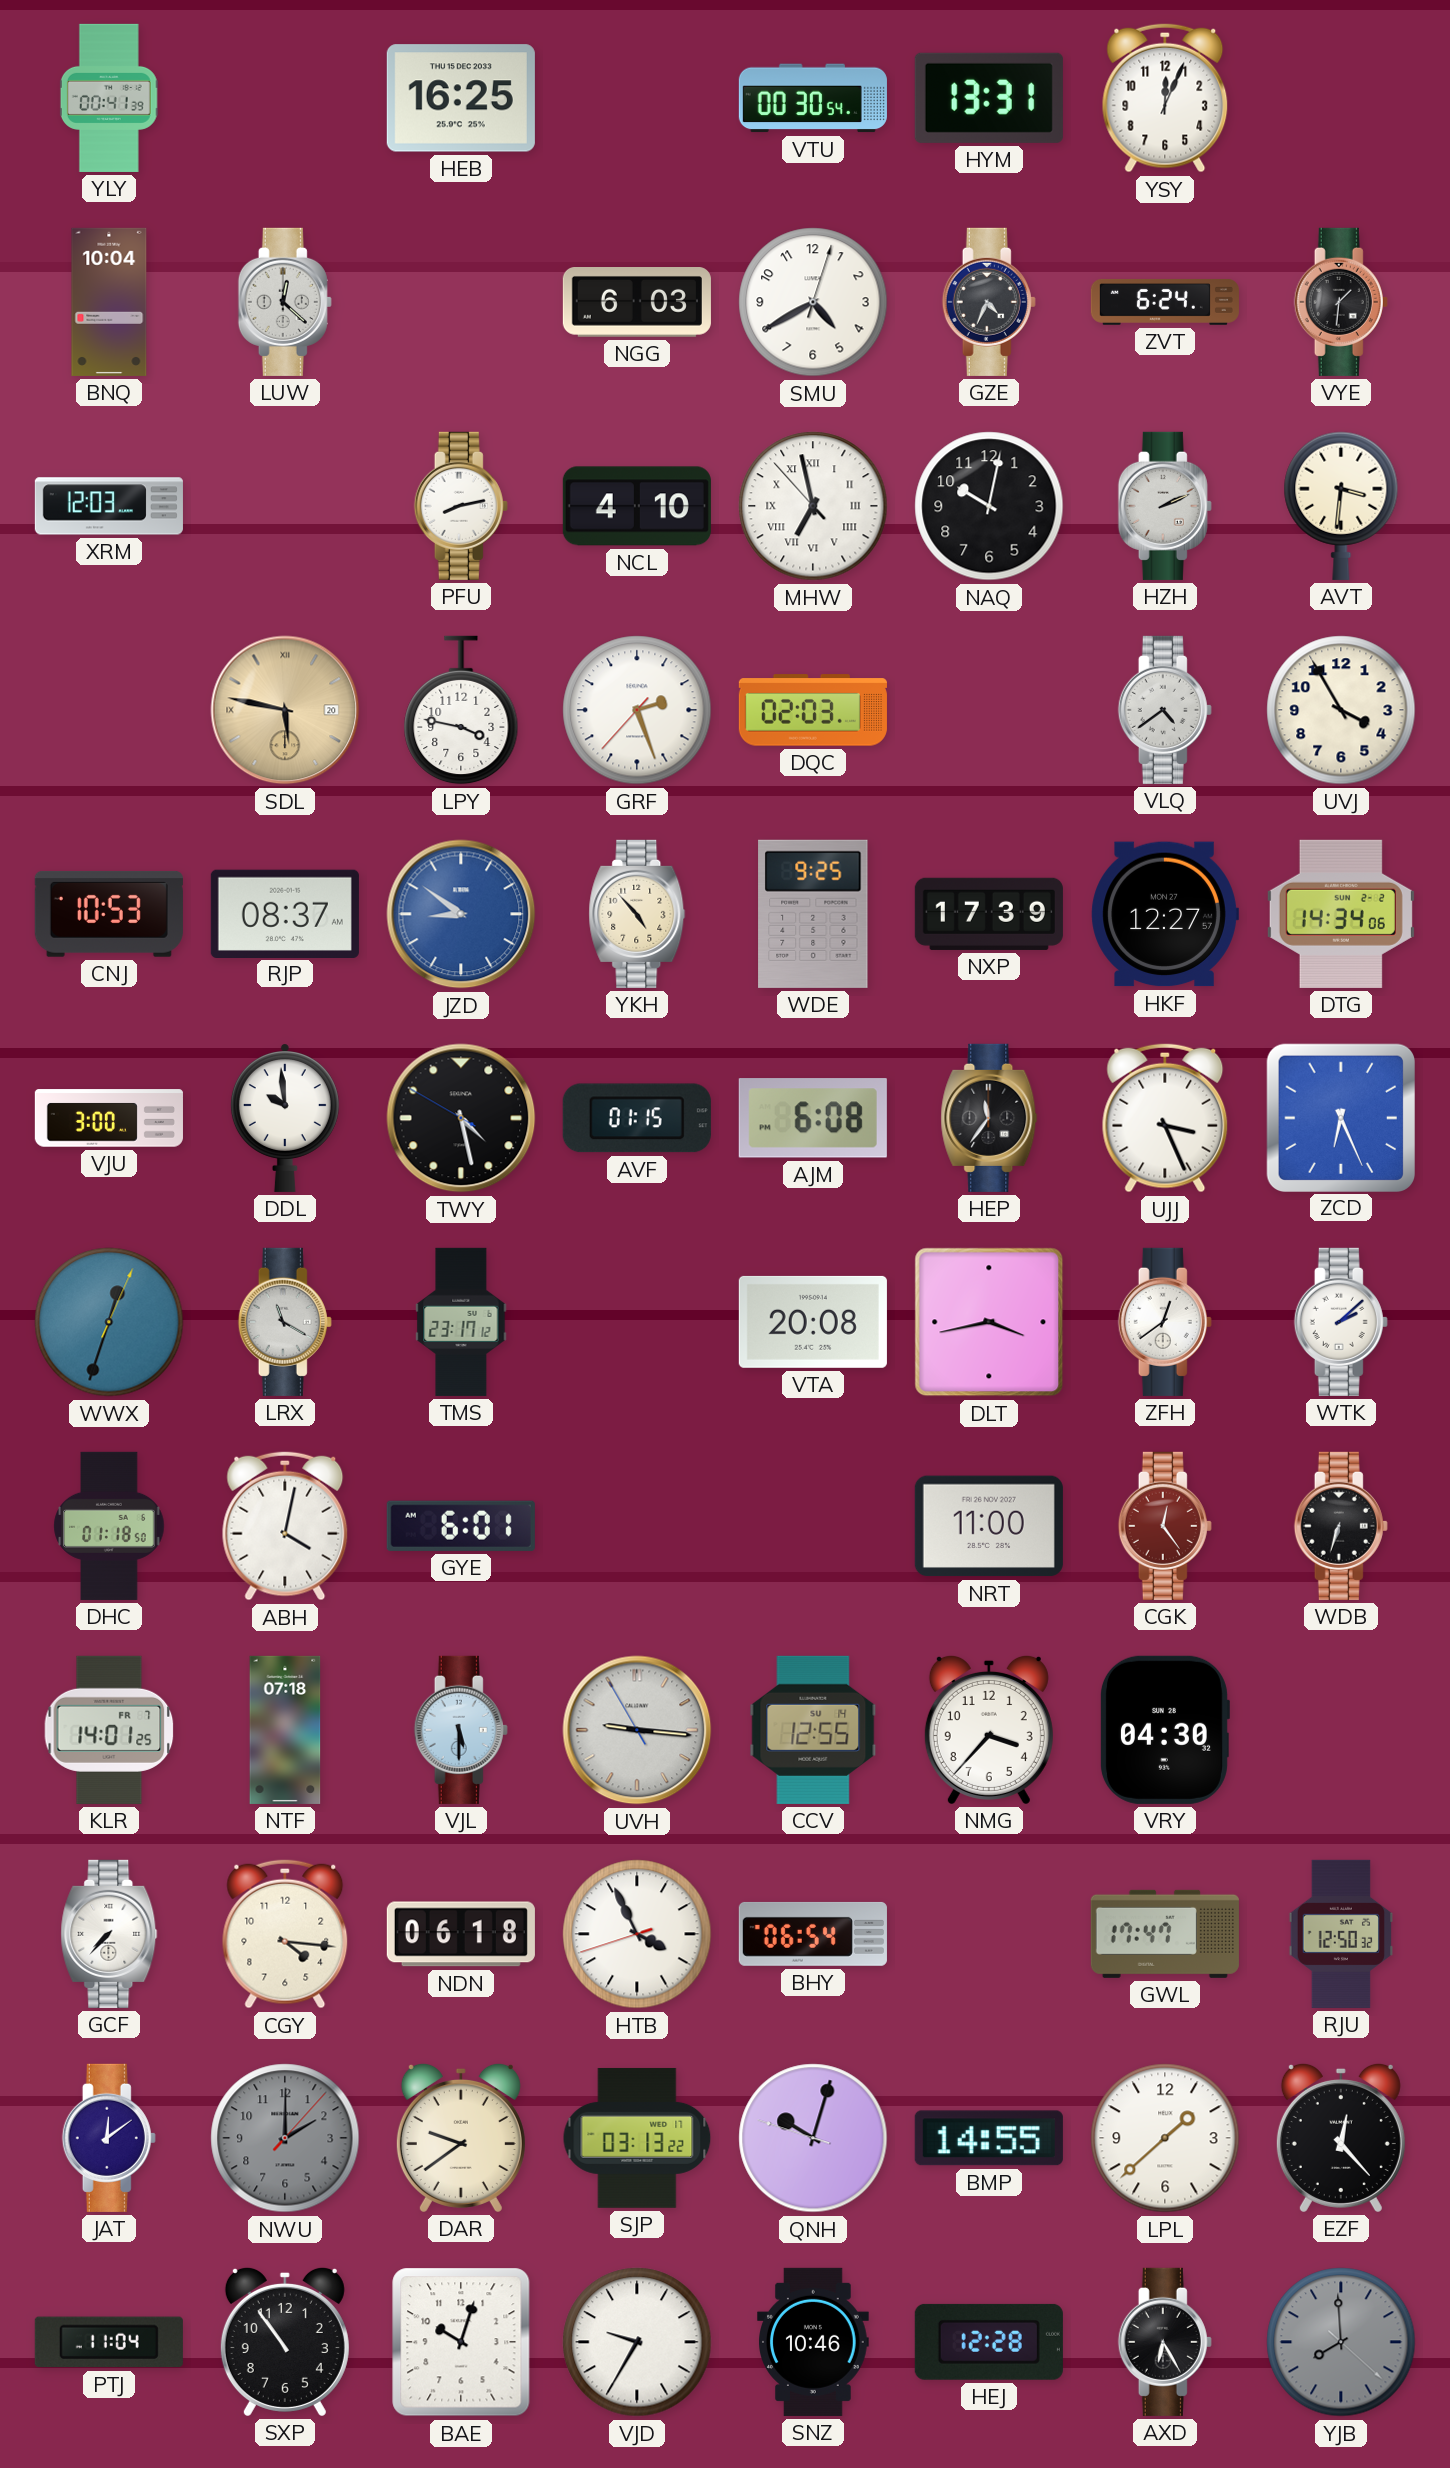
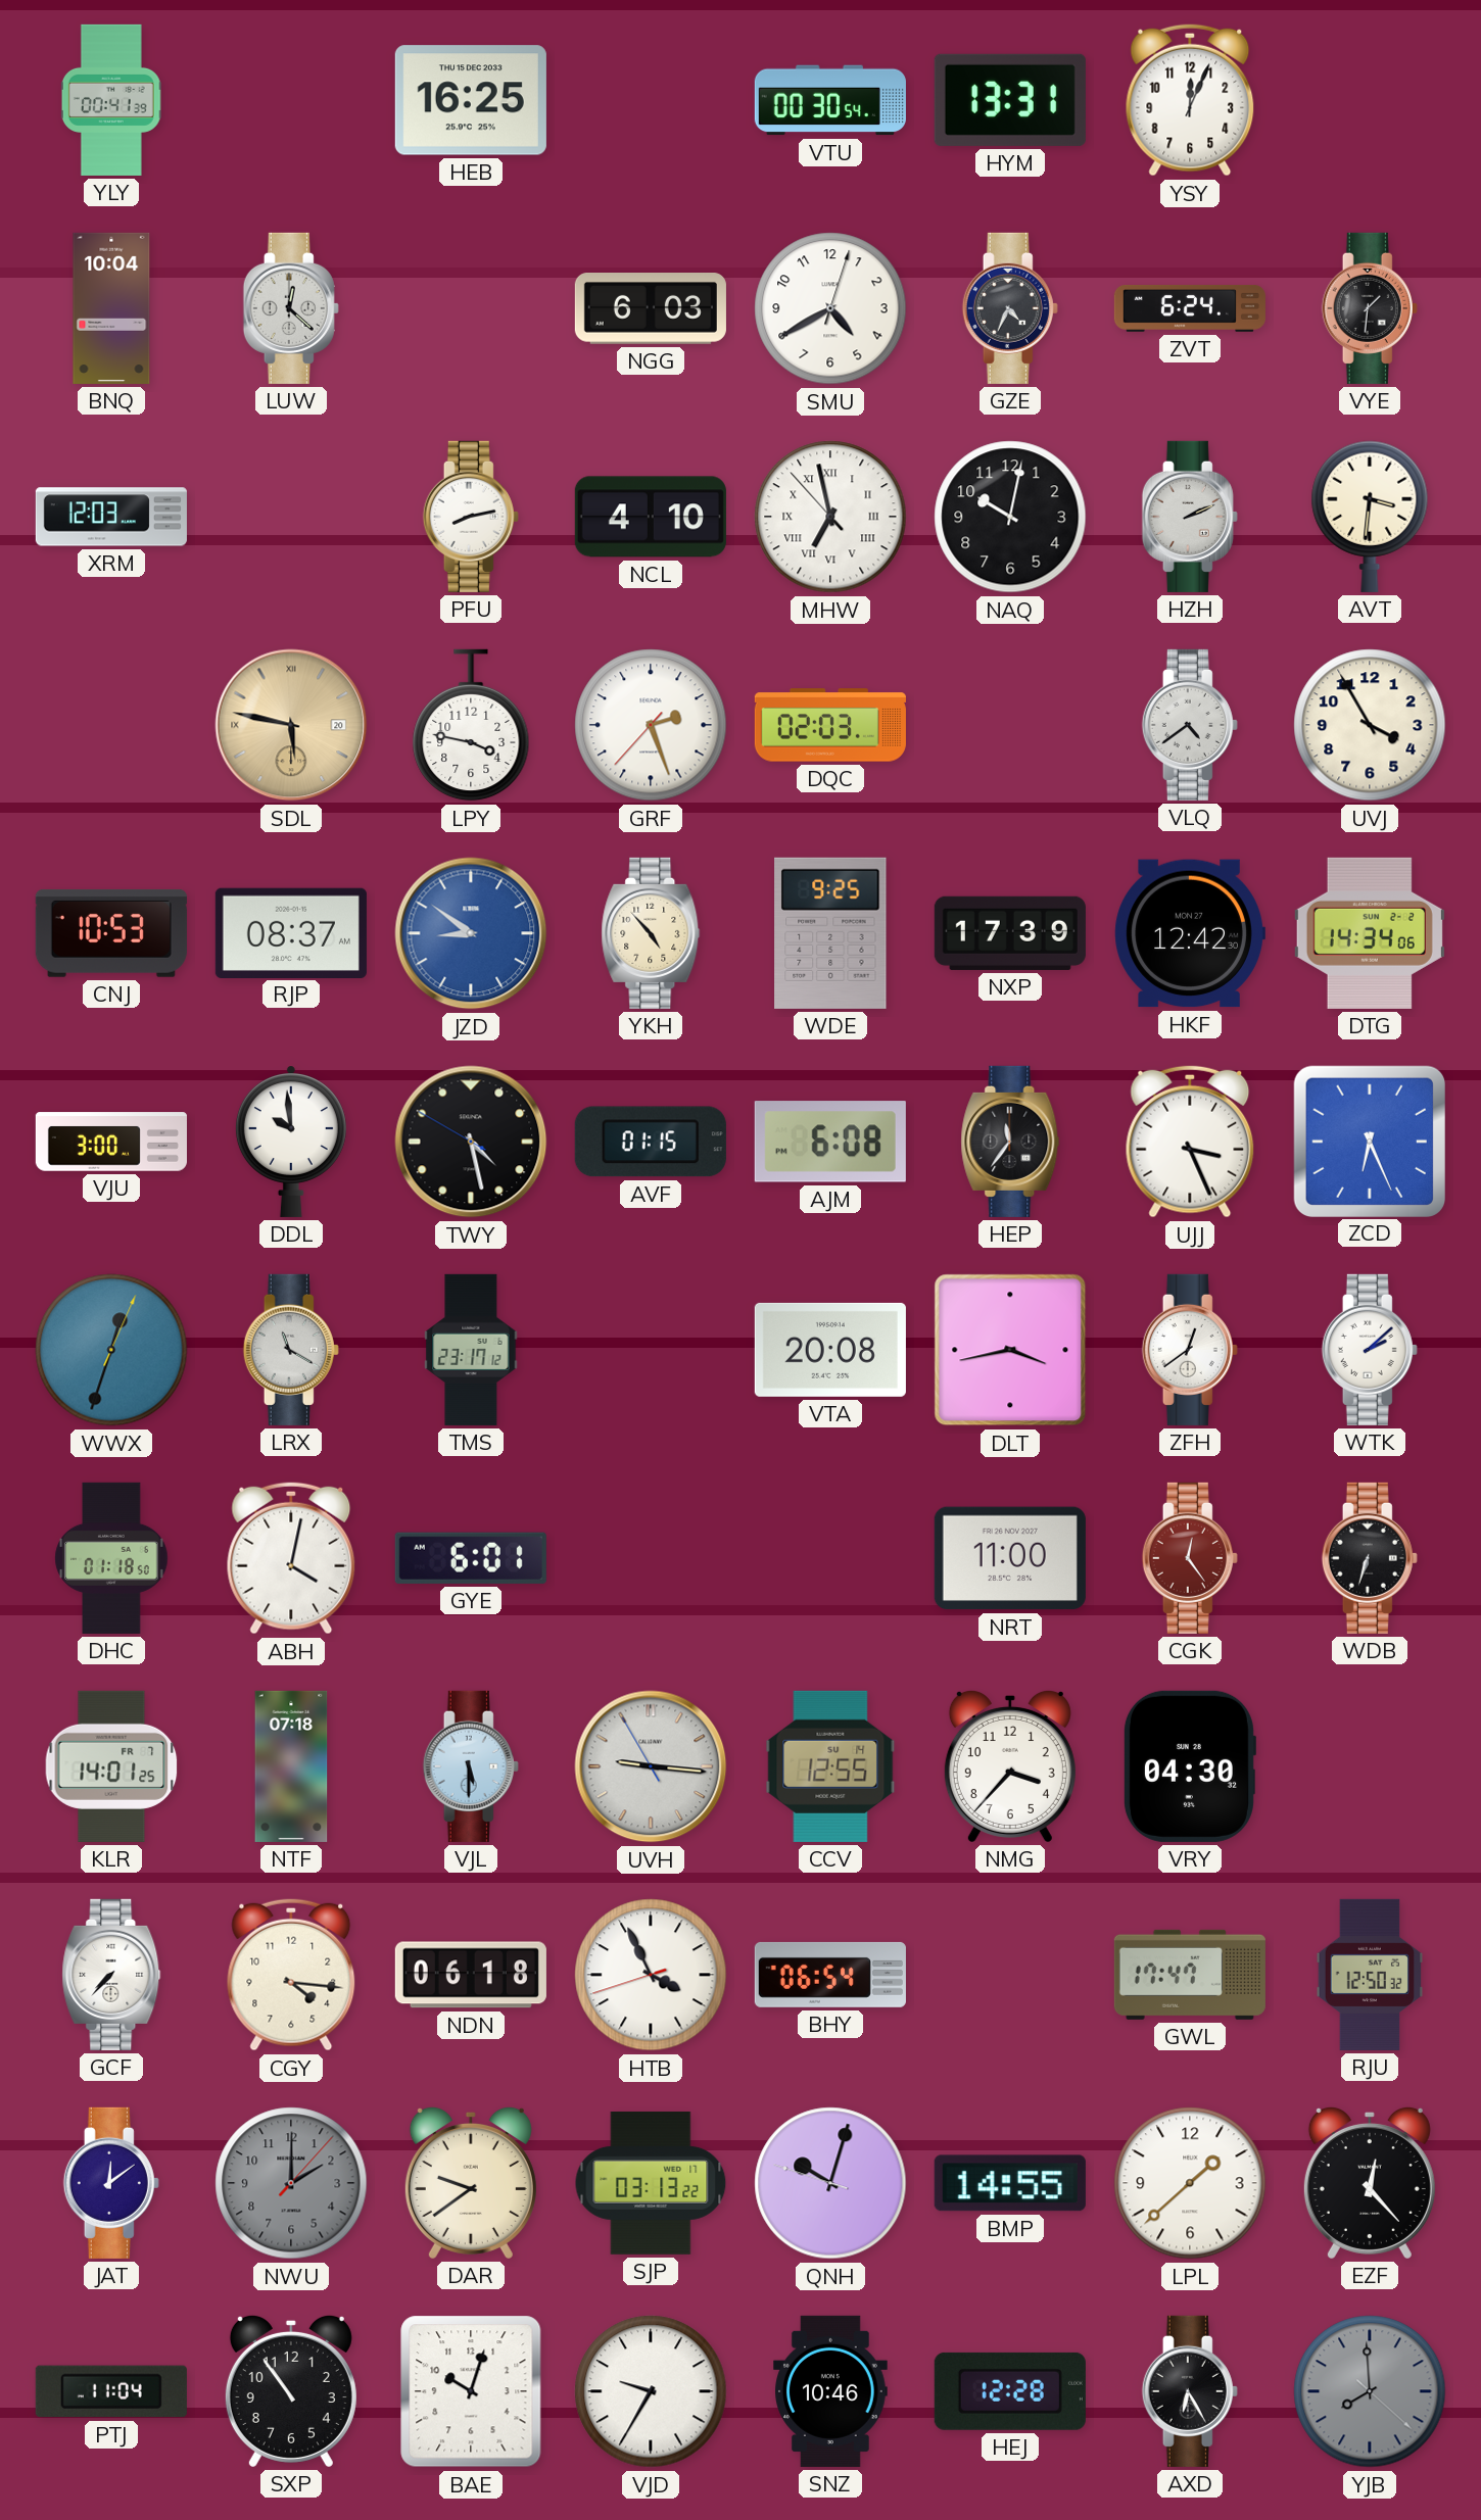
HKF: 12:27 -> 12:42
